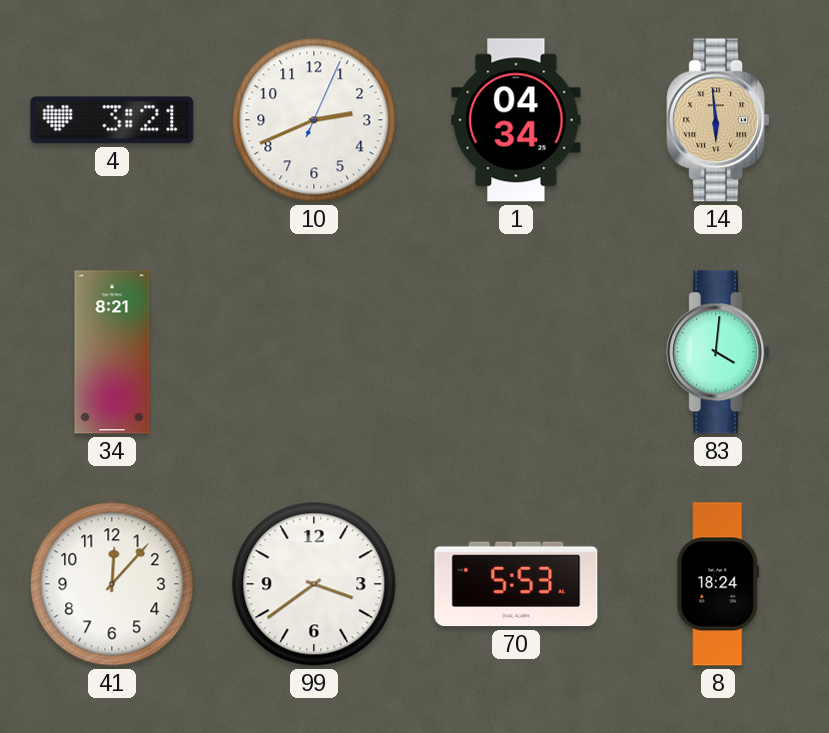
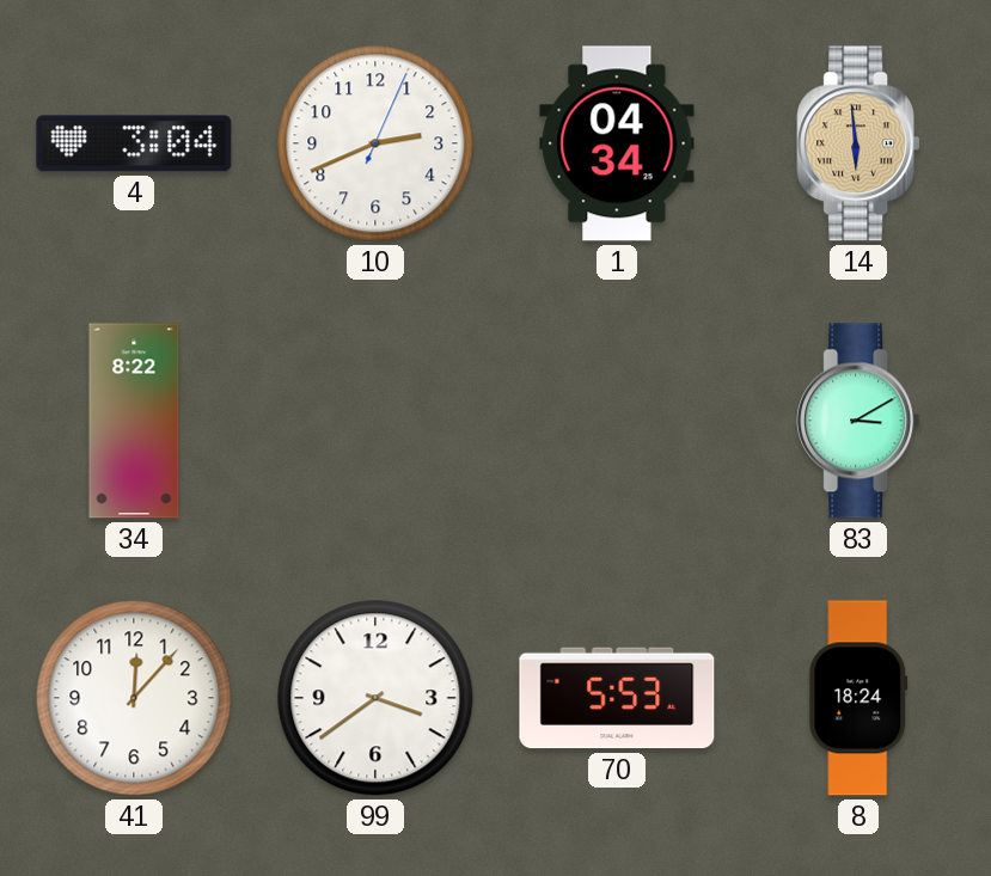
4: 3:21 -> 3:04
34: 8:21 -> 8:22
83: 4:01 -> 3:10
